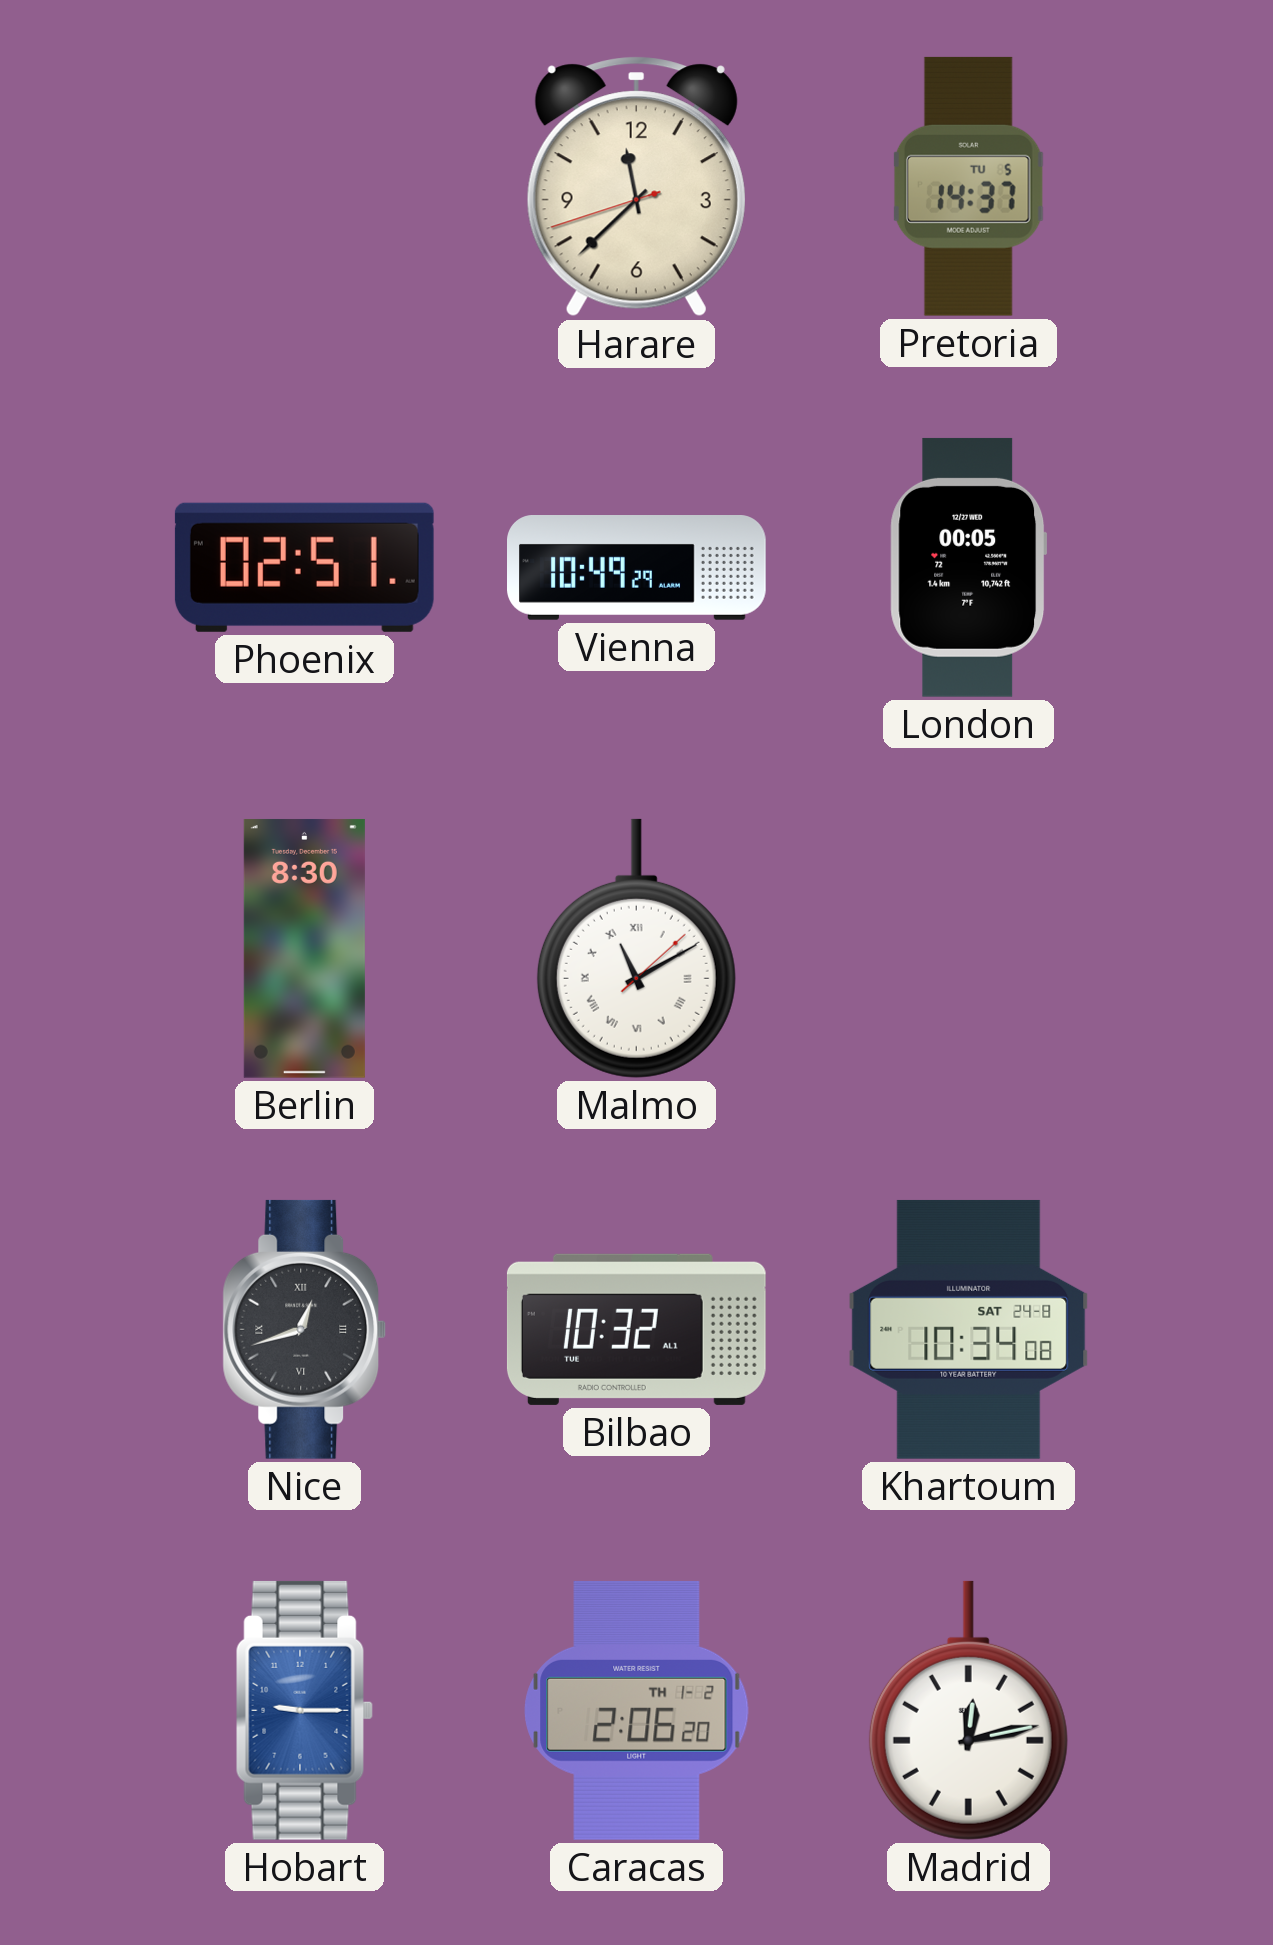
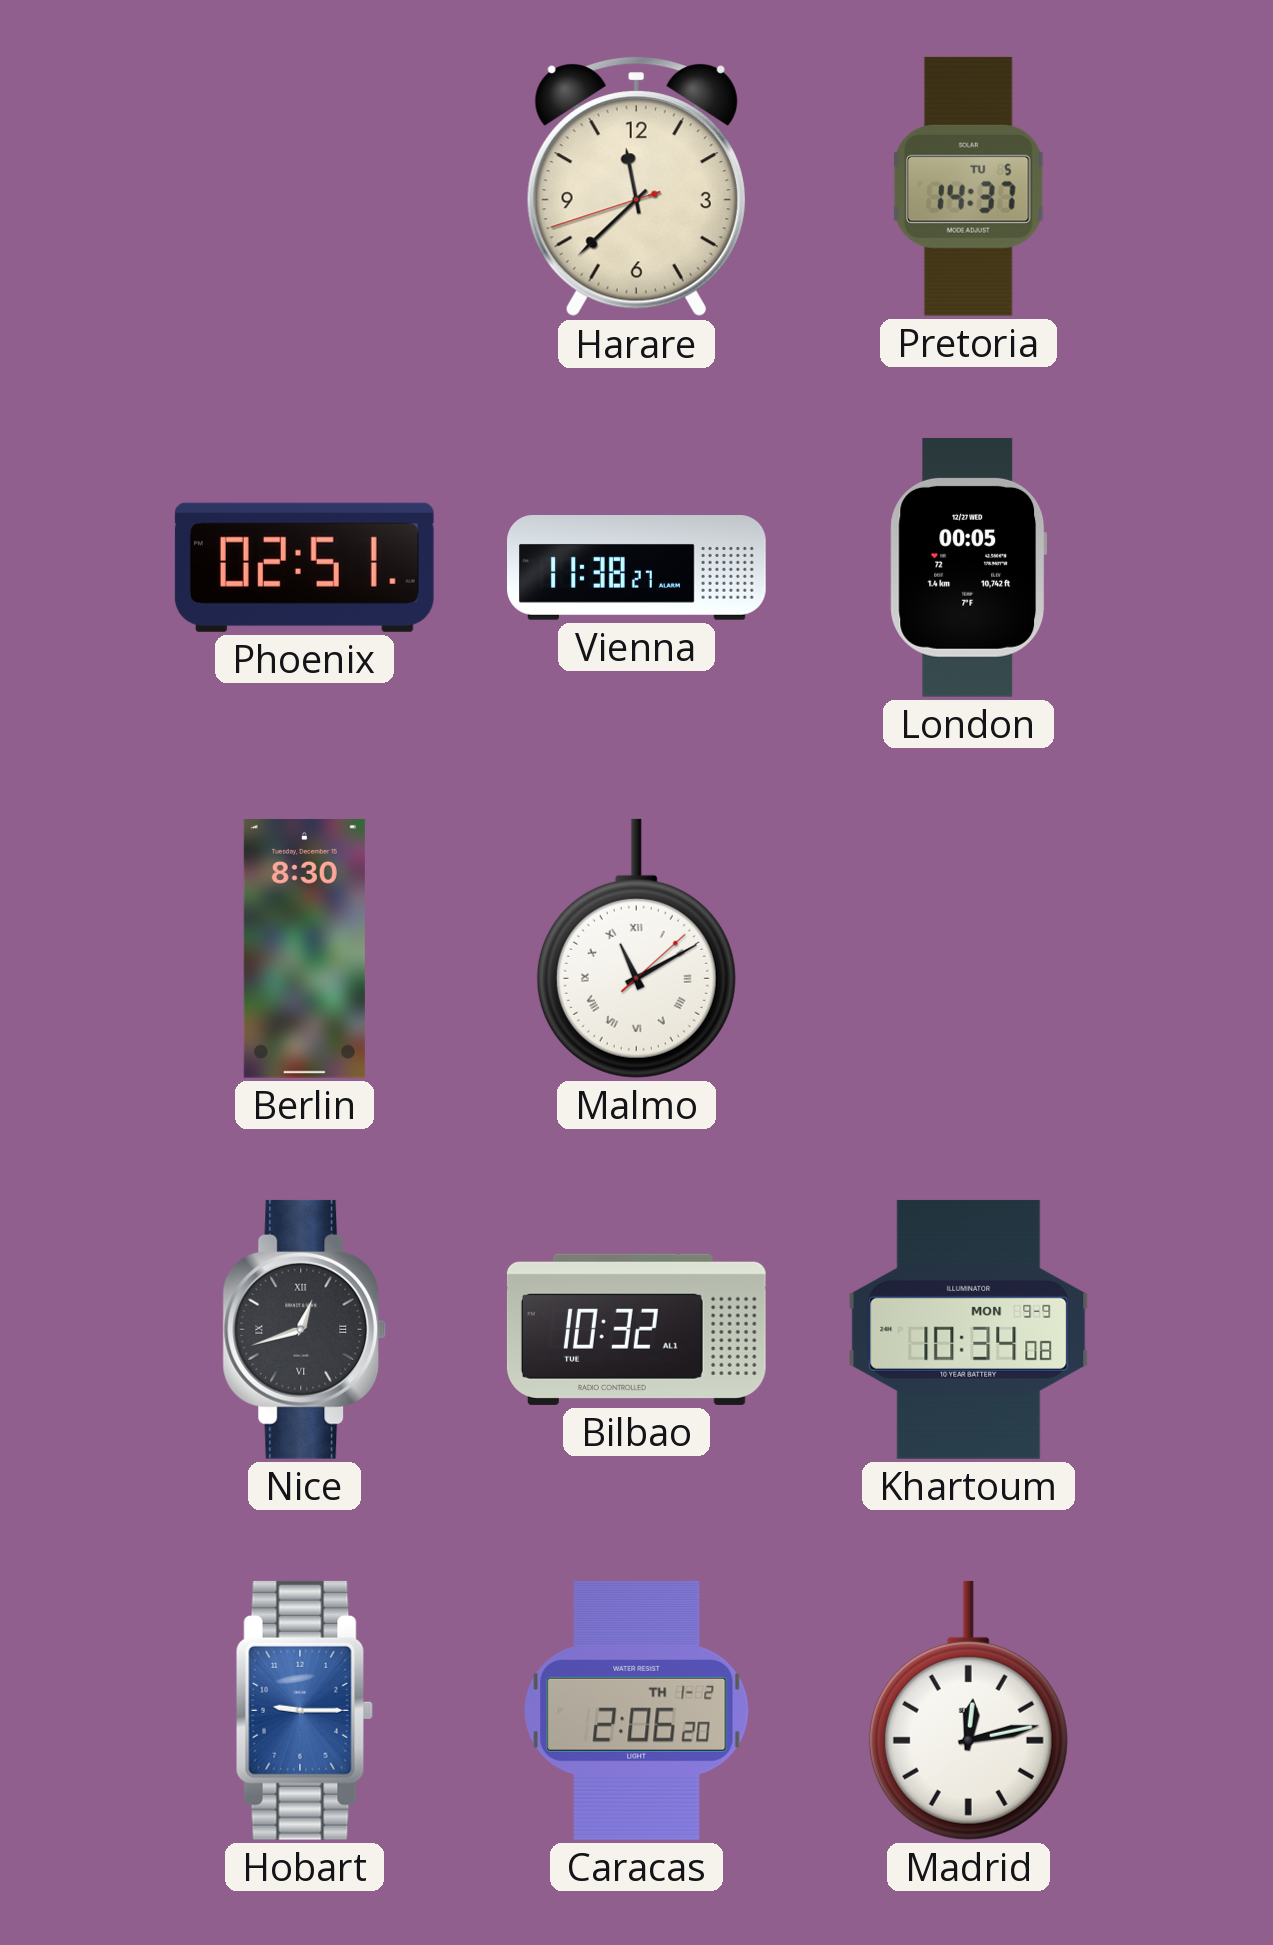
Vienna: 10:49 -> 11:38
Khartoum date: SAT 24-8 -> MON 9-9
